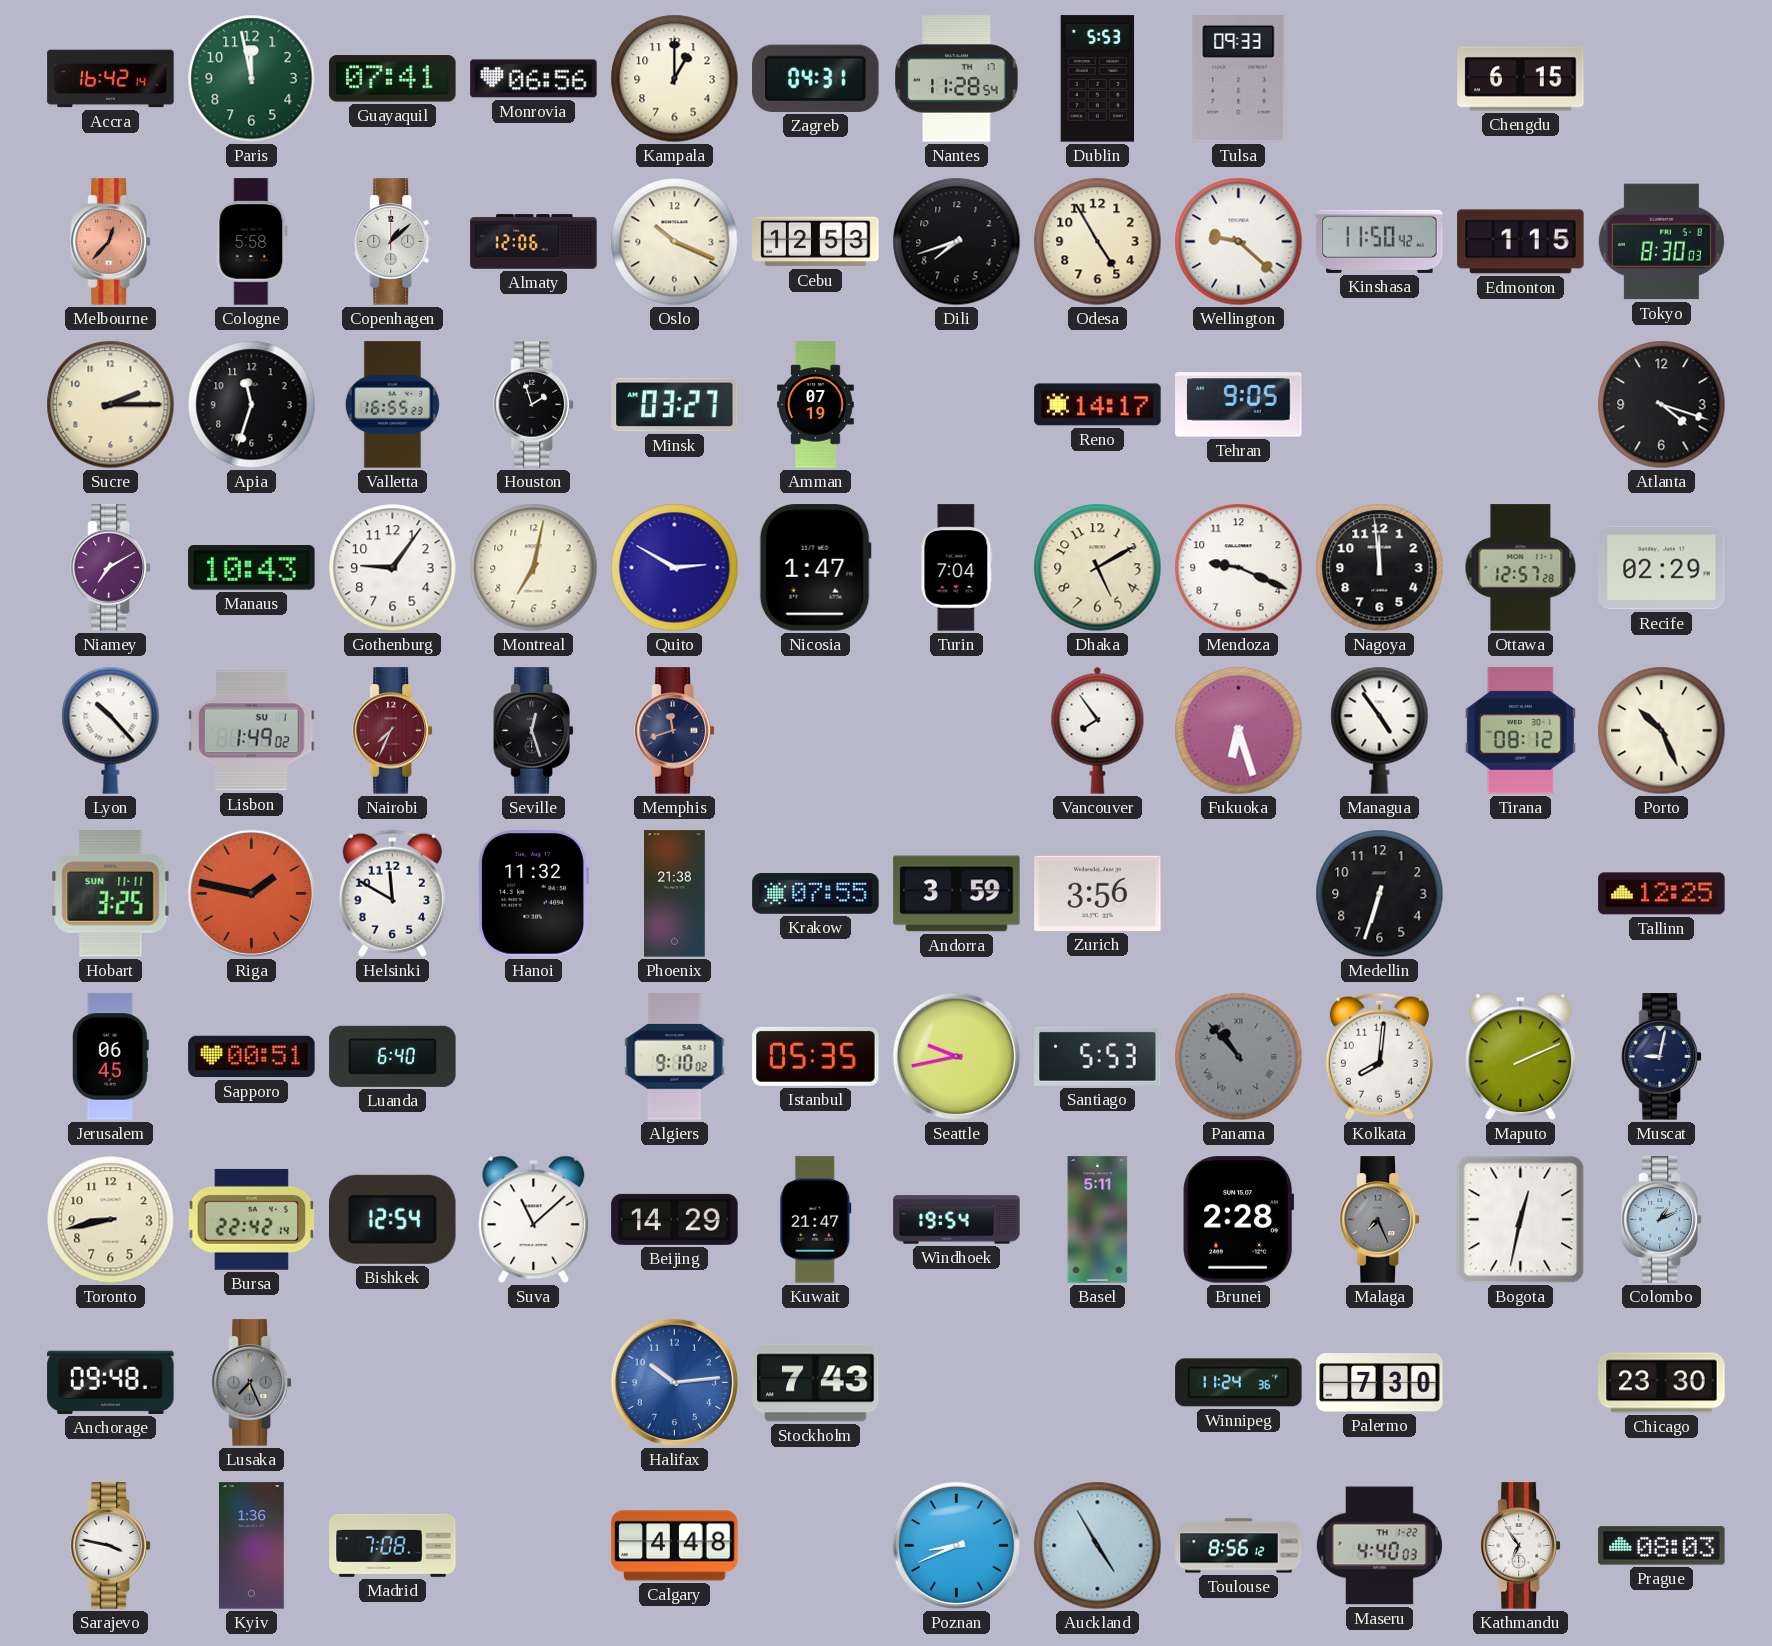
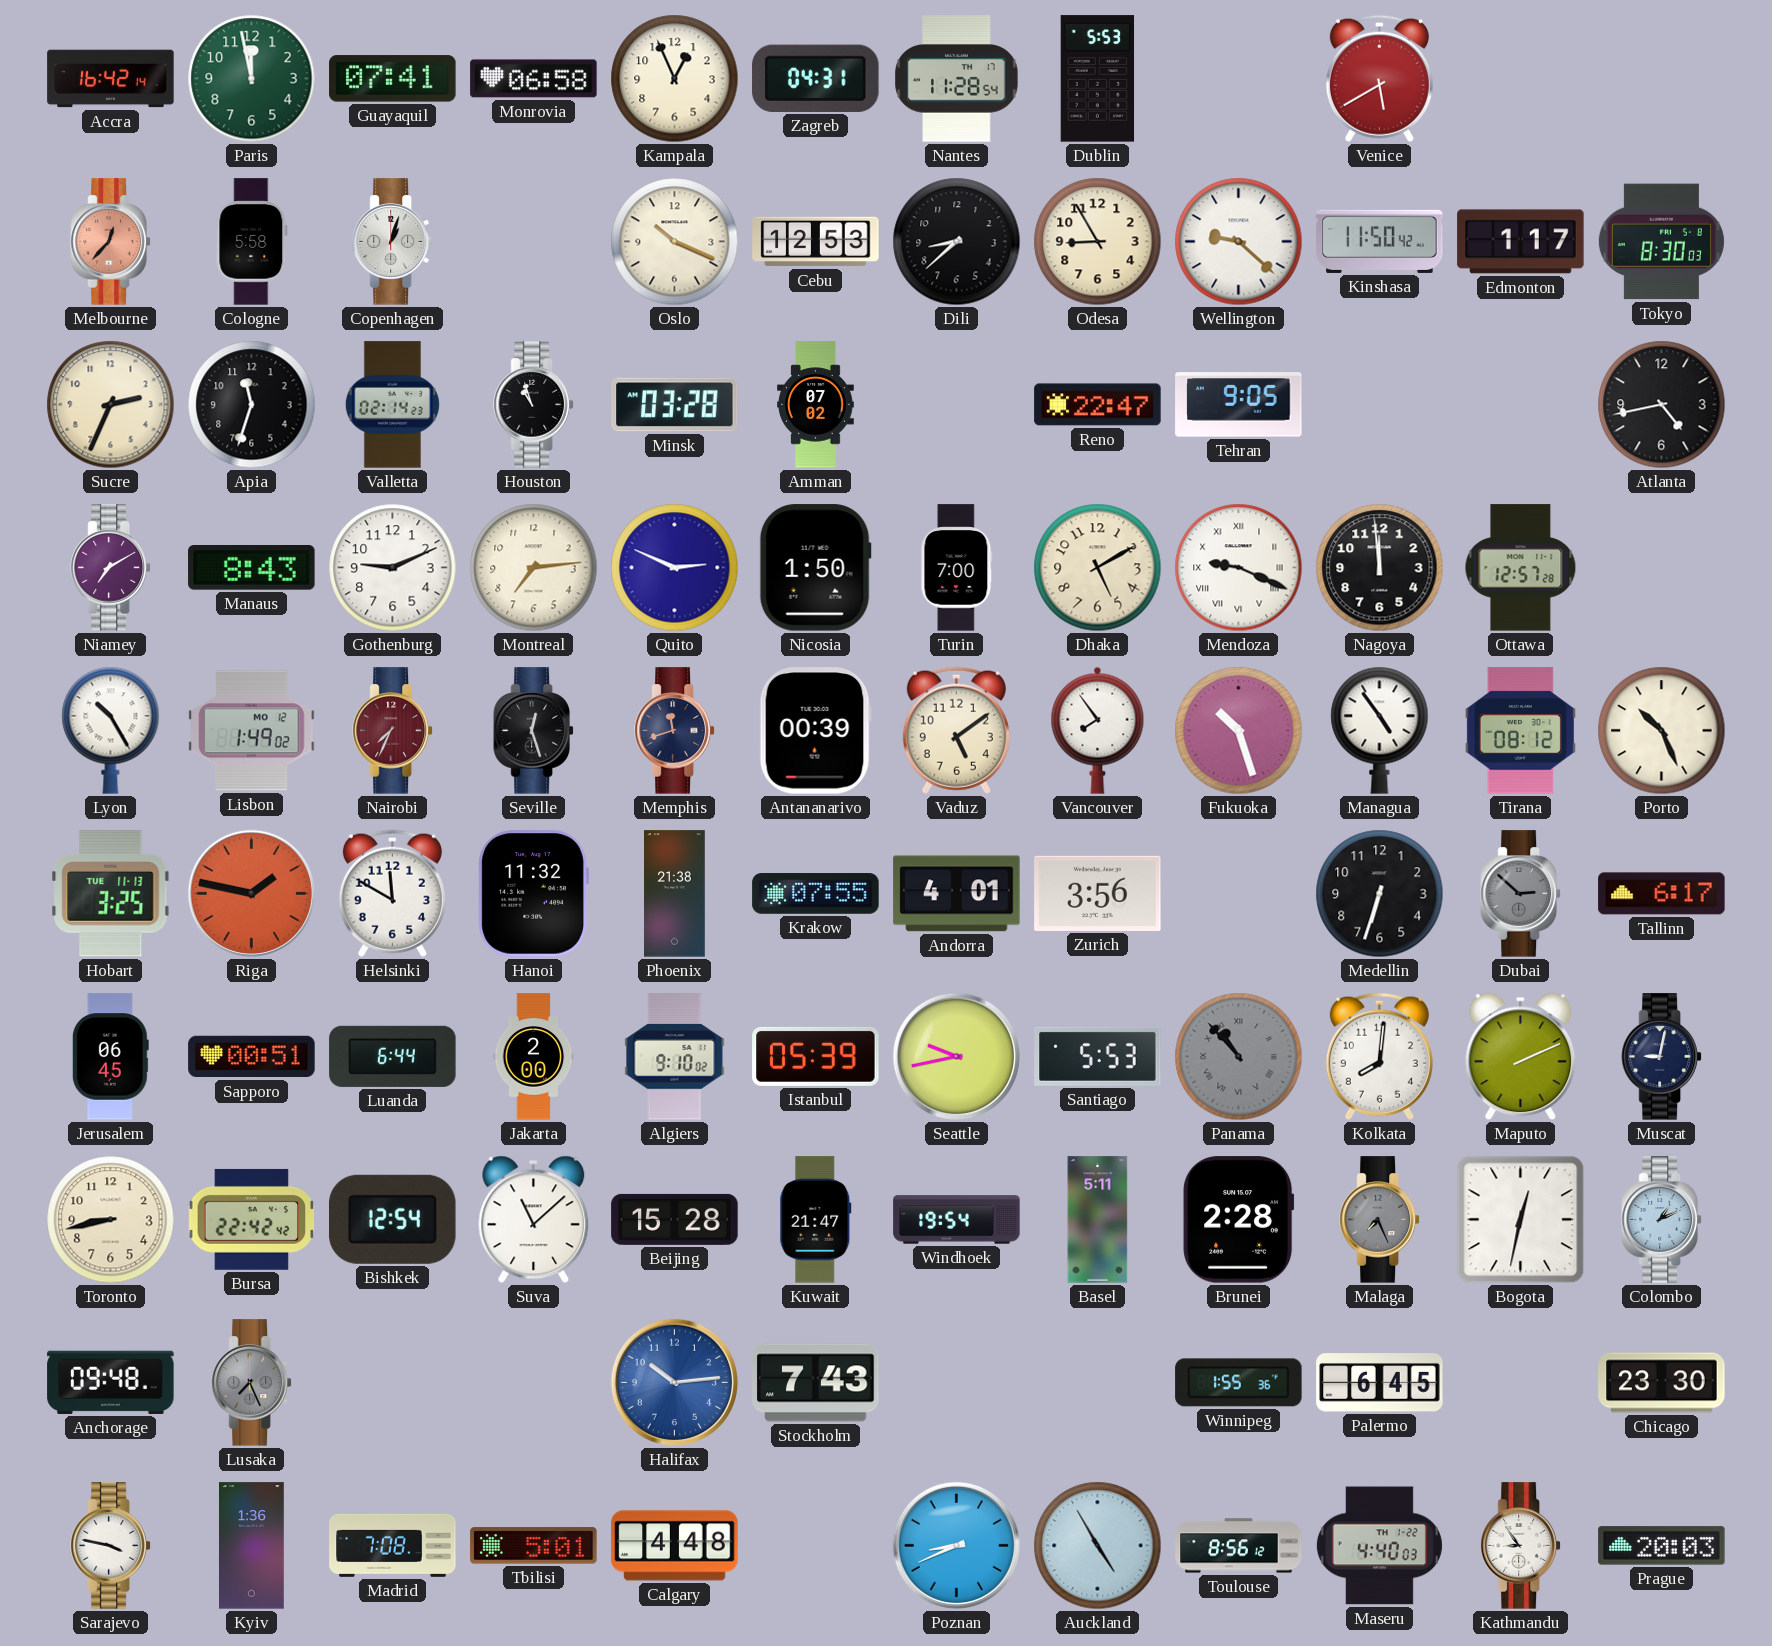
Monrovia: 06:56 -> 06:58
Kampala: 1:00 -> 12:56
Tulsa: 09:33 -> none
Venice: none -> 5:40
Chengdu: 6:15 -> none
Copenhagen: 1:08 -> 1:03
Almaty: 12:06 -> none
Dili: 7:42 -> 8:38
Odesa: 4:55 -> 8:55
Edmonton: 1:15 -> 1:17
Sucre: 2:15 -> 2:34
Valletta: 16:55 -> 02:14
Houston: 1:57 -> 10:57
Minsk: 03:27 -> 03:28
Amman: 07:19 -> 07:02
Reno: 14:17 -> 22:47
Atlanta: 4:18 -> 4:43
Manaus: 10:43 -> 8:43
Gothenburg: 9:06 -> 9:11
Montreal: 7:02 -> 7:14
Quito: 2:50 -> 2:49
Nicosia: 1:47 -> 1:50
Turin: 7:04 -> 7:00
Mendoza numerals: Arabic -> Roman
Recife: 02:29 -> none
Lyon: 10:23 -> 10:25
Lisbon date: SU 1 -> MO 12
Antananarivo: none -> 00:39
Vaduz: none -> 5:09
Fukuoka: 6:27 -> 10:27
Hobart date: SUN 11-11 -> TUE 11-13
Andorra: 3:59 -> 4:01
Dubai: none -> 2:52
Tallinn: 12:25 -> 6:17
Luanda: 6:40 -> 6:44
Jakarta: none -> 2:00
Istanbul: 05:35 -> 05:39
Bursa: 22:42:14 -> 22:42:42
Beijing: 14:29 -> 15:28
Winnipeg: 11:24 -> 1:55
Palermo: 7:30 -> 6:45
Tbilisi: none -> 5:01
Kathmandu: 6:54 -> 8:54
Prague: 08:03 -> 20:03
